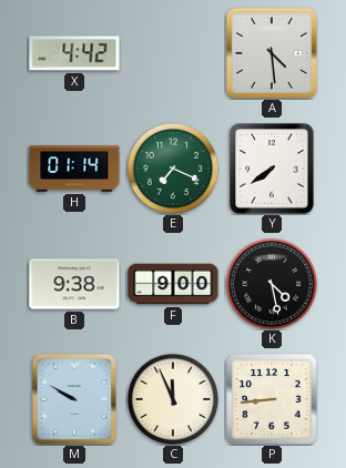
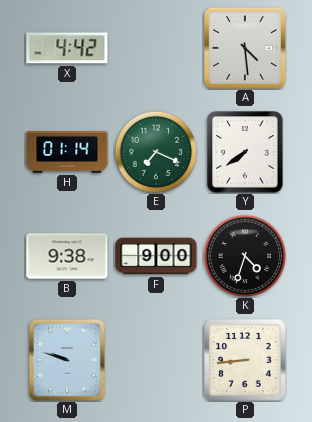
K: 4:28 -> 4:33
M: 9:50 -> 9:48
C: 11:56 -> none
